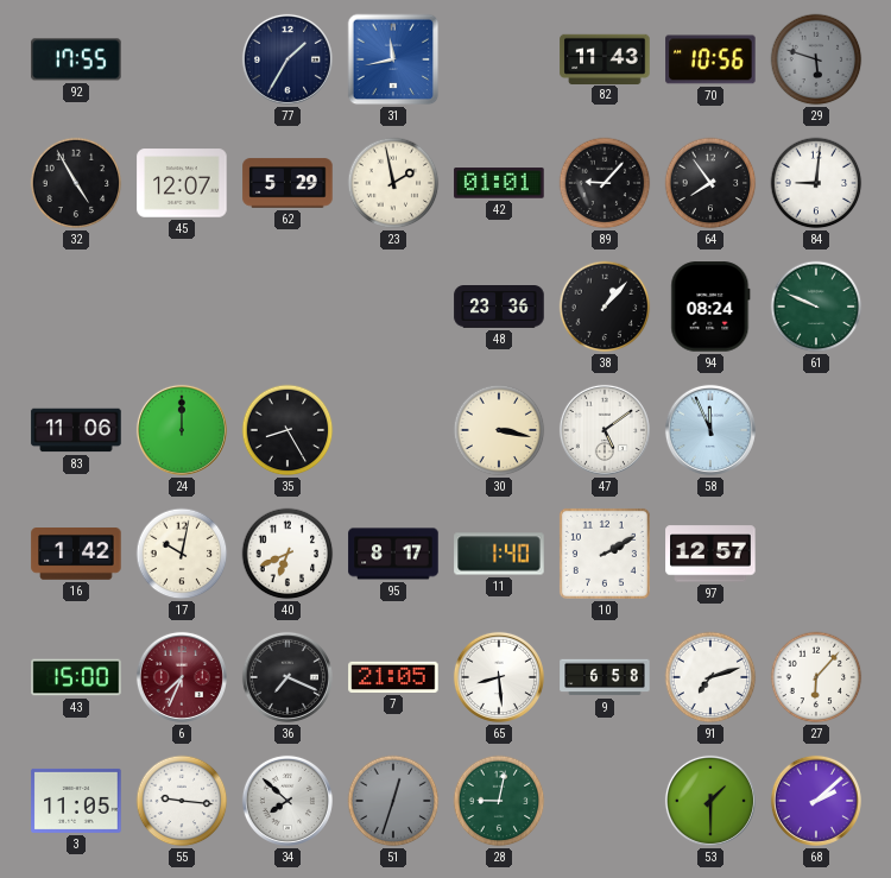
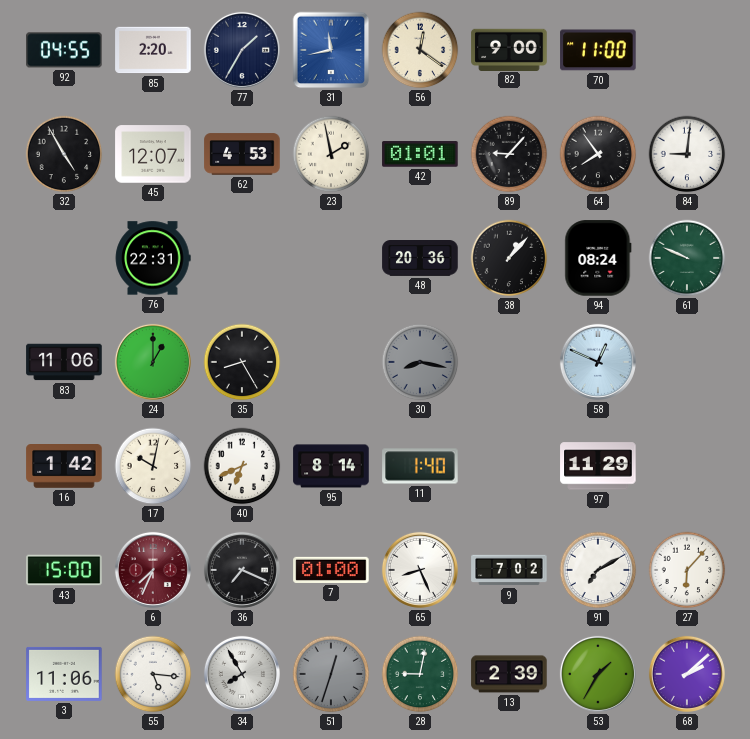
92: 17:55 -> 04:55
85: none -> 2:20
56: none -> 12:21
82: 11:43 -> 9:00
70: 10:56 -> 11:00
29: 5:48 -> none
62: 5:29 -> 4:53
76: none -> 22:31
48: 23:36 -> 20:36
24: 12:00 -> 1:00
30: 3:17 -> 8:17
30 dial: cream -> grey
47: 5:09 -> none
58: 11:56 -> 12:49
95: 8:17 -> 8:14
10: 2:10 -> none
97: 12:57 -> 11:29
7: 21:05 -> 01:00
65: 8:29 -> 8:26
9: 6:58 -> 7:02
91: 7:12 -> 7:10
3: 11:05 -> 11:06
55: 9:16 -> 5:16
34: 7:52 -> 7:55
13: none -> 2:39
53: 1:30 -> 1:35
